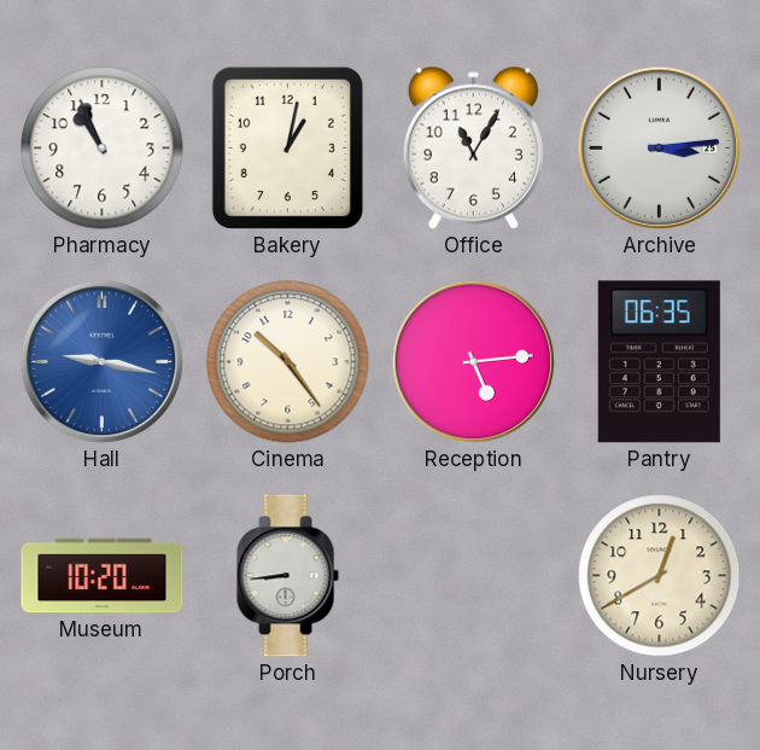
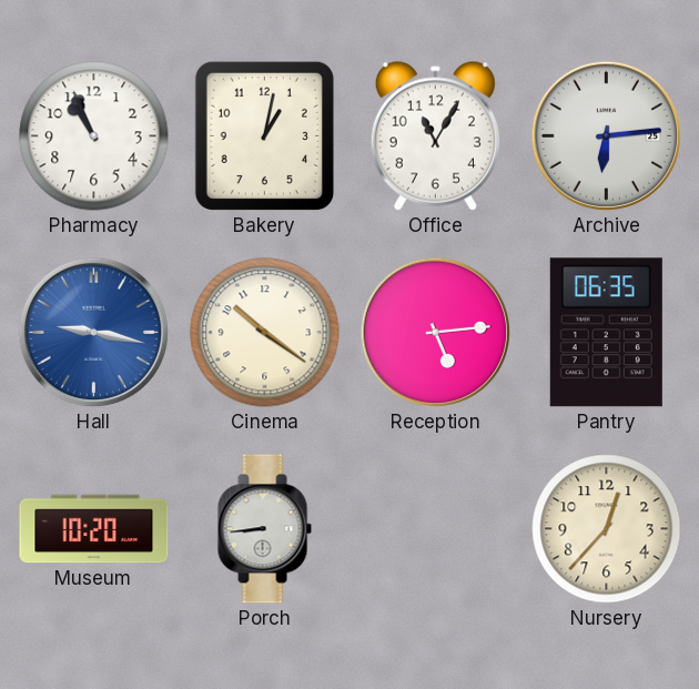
Archive: 3:14 -> 6:14
Cinema: 10:24 -> 10:21
Nursery: 12:40 -> 12:37
